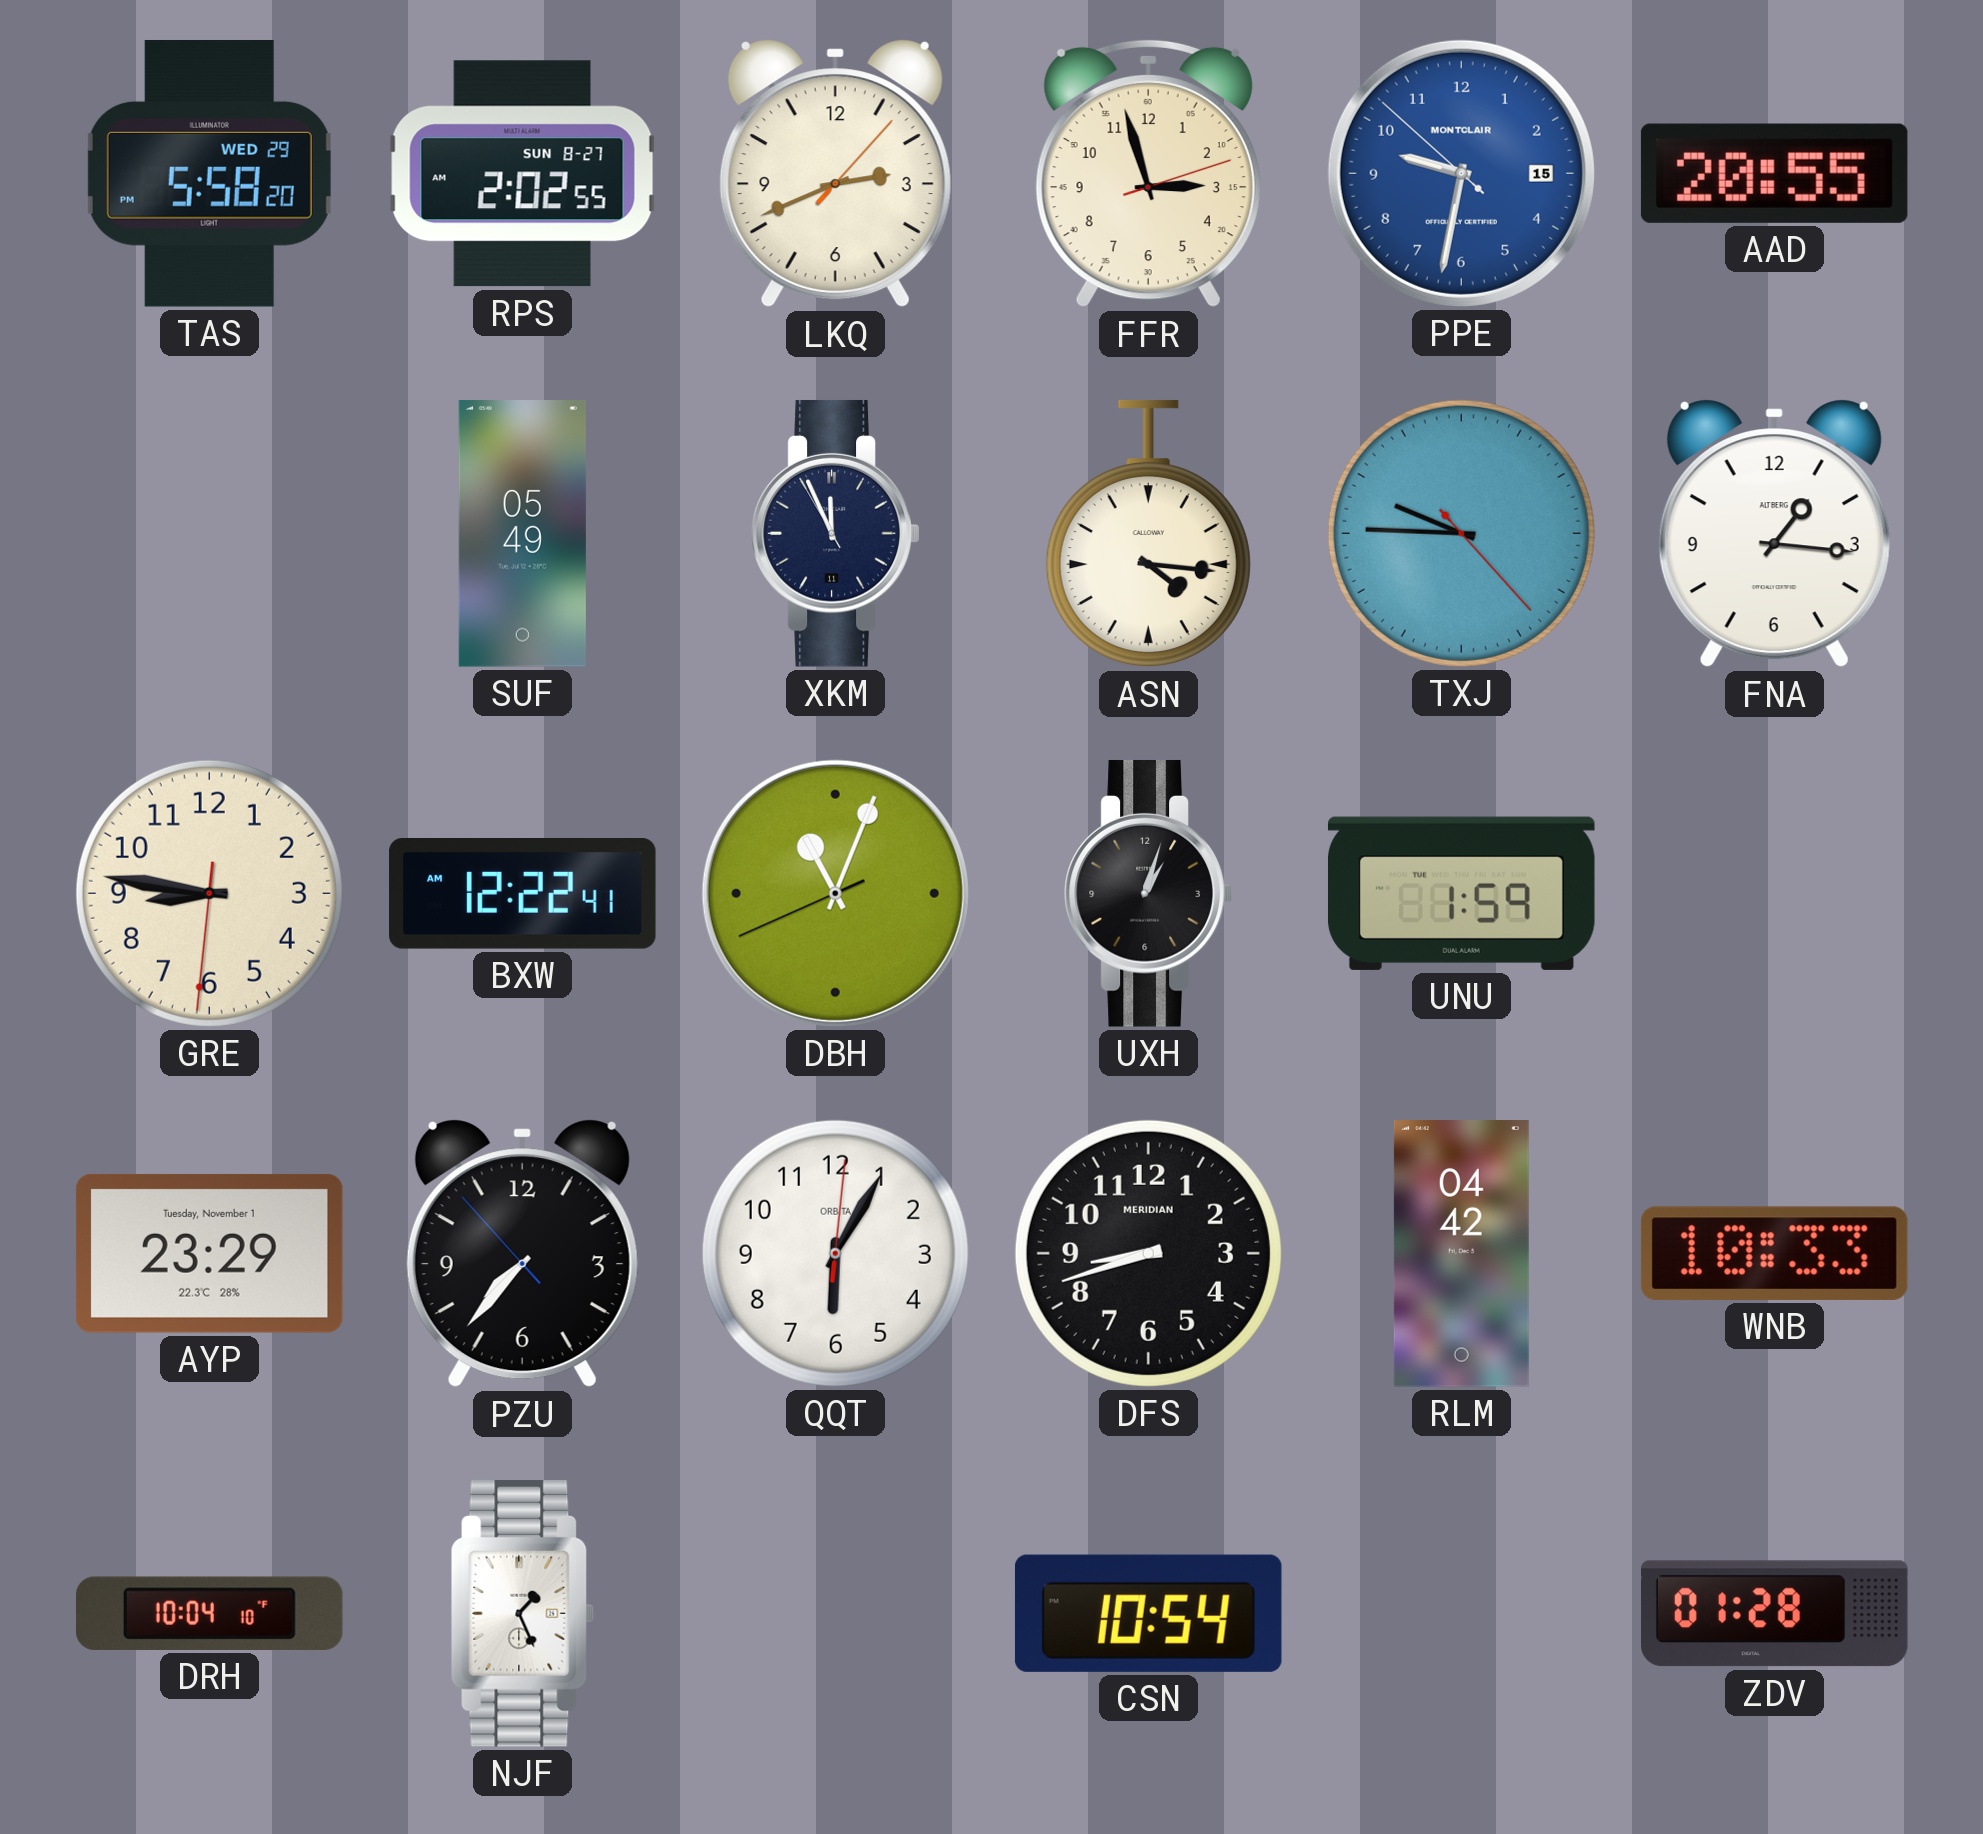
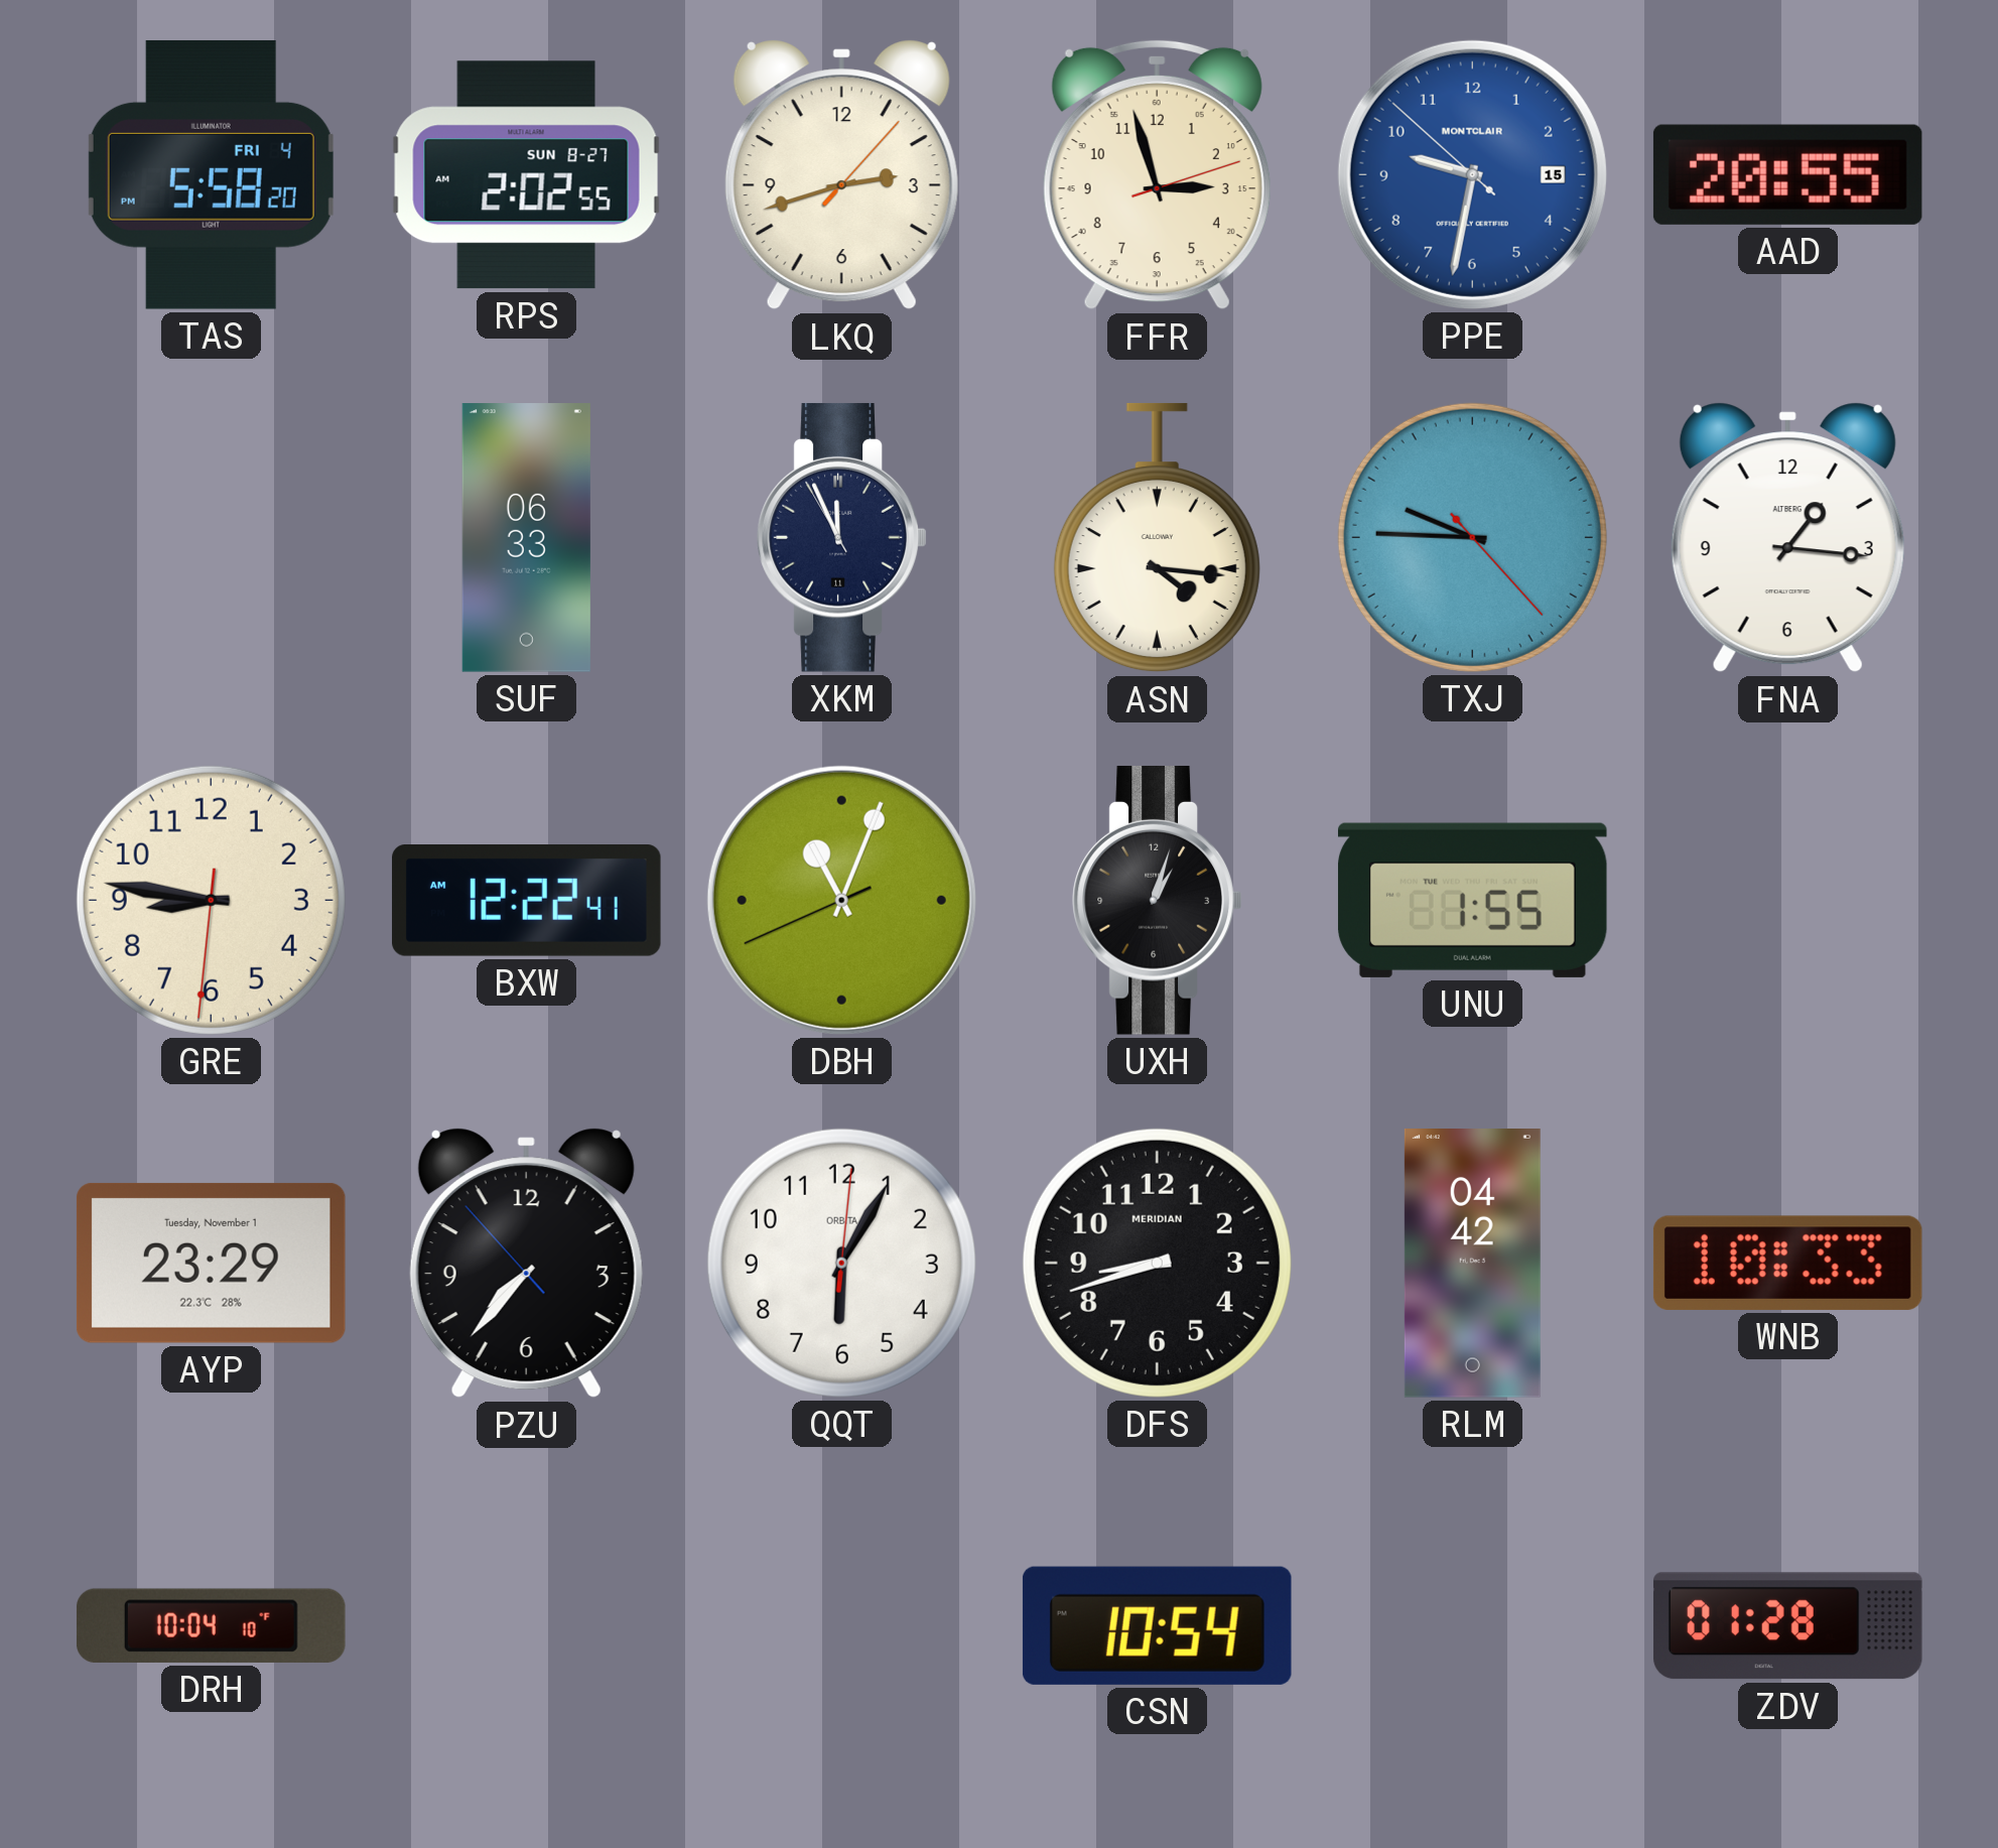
TAS date: WED 29 -> FRI 4
LKQ: 2:41 -> 2:42
SUF: 05:49 -> 06:33
UNU: 1:59 -> 1:55
NJF: 1:26 -> none
